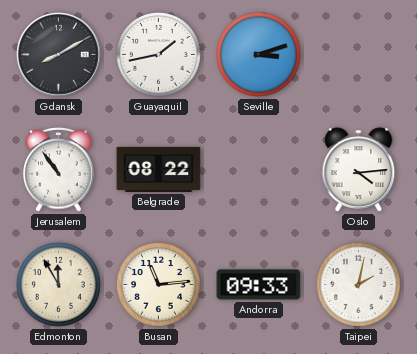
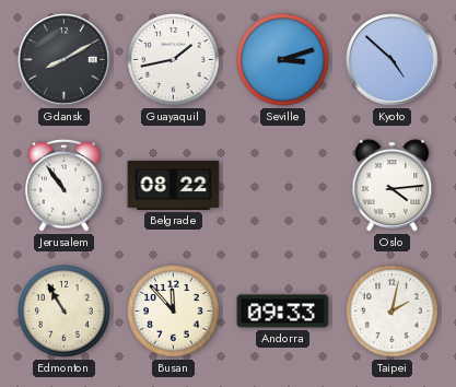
Kyoto: none -> 4:52
Edmonton: 11:55 -> 10:55
Busan: 11:14 -> 11:53
